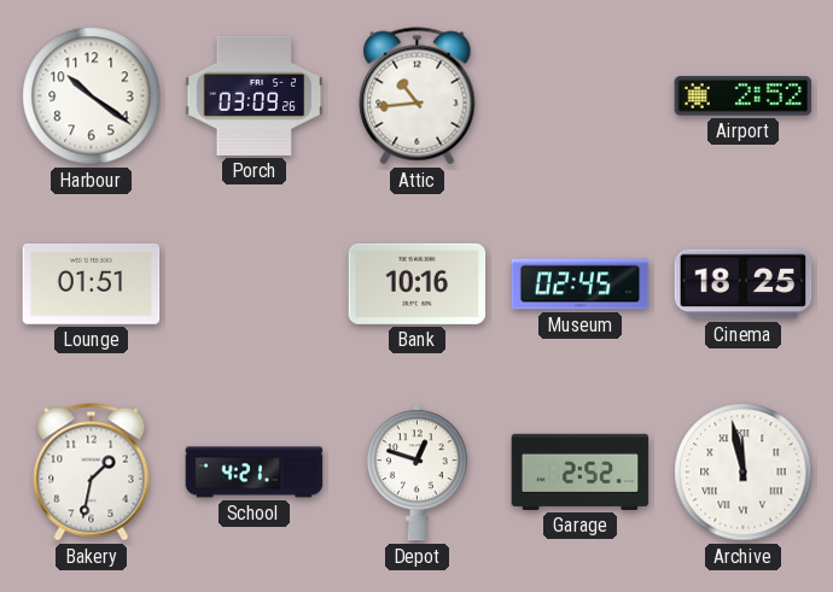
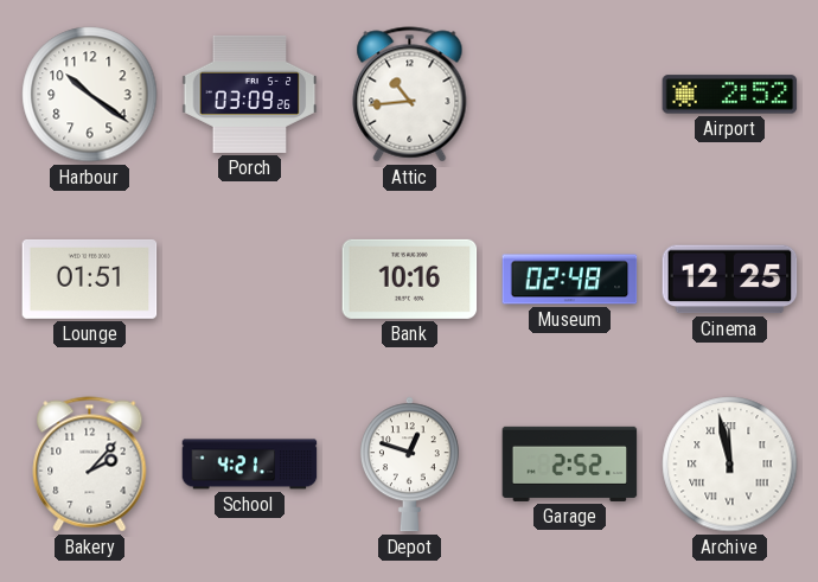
Museum: 02:45 -> 02:48
Cinema: 18:25 -> 12:25
Bakery: 1:32 -> 2:07
